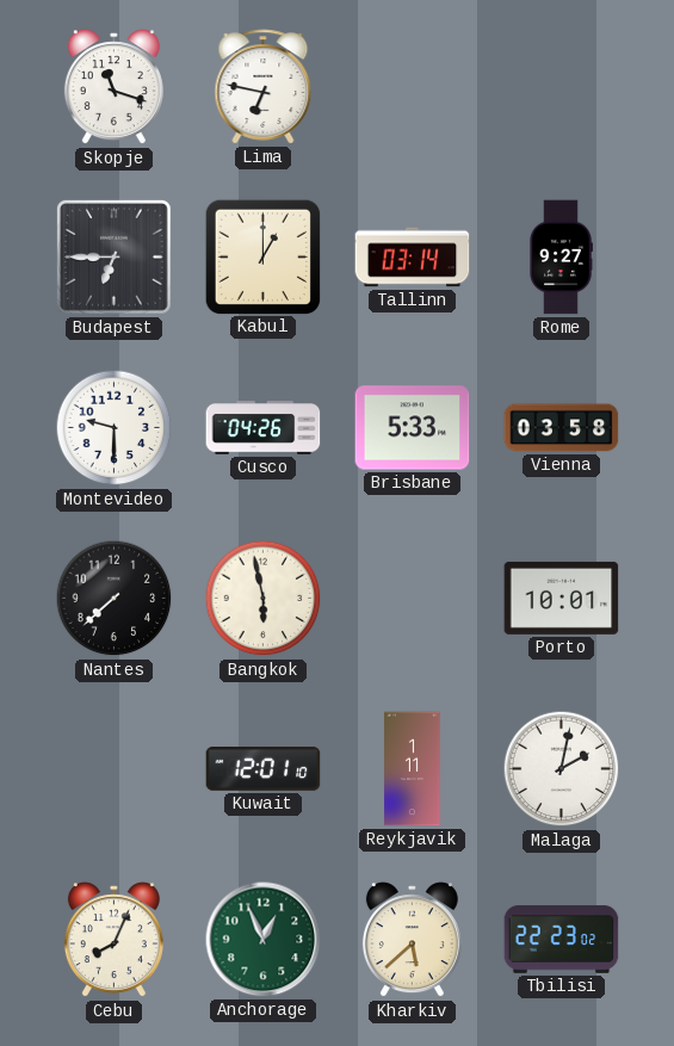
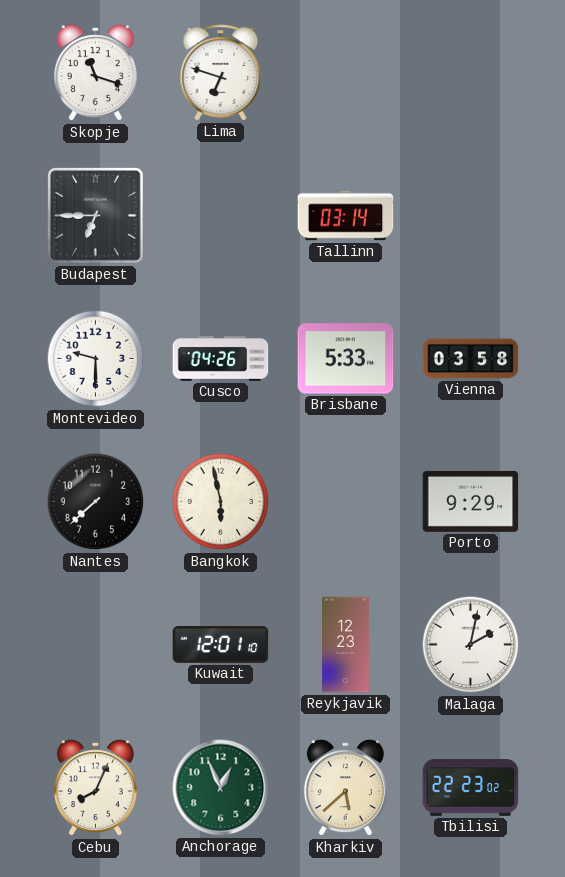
Lima: 6:47 -> 6:48
Kabul: 1:00 -> none
Rome: 9:27 -> none
Porto: 10:01 -> 9:29
Reykjavik: 1:11 -> 12:23
